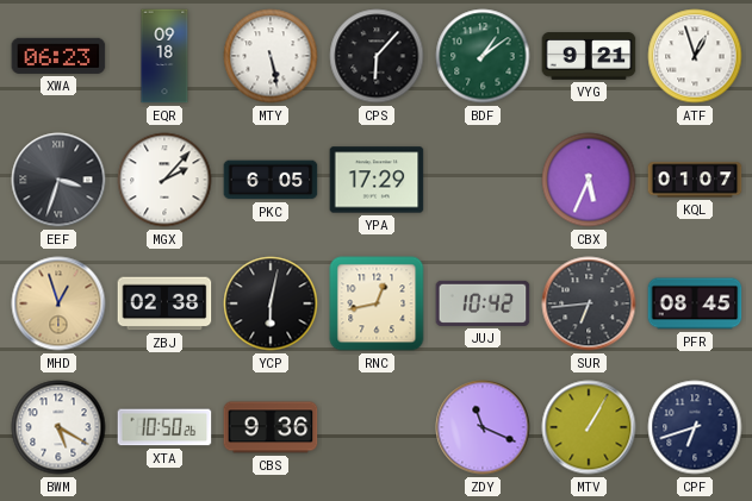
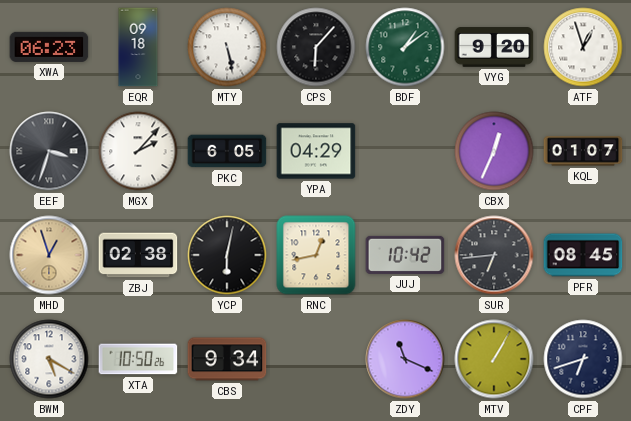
VYG: 9:21 -> 9:20
YPA: 17:29 -> 04:29
CBX: 5:34 -> 12:34
CBS: 9:36 -> 9:34
